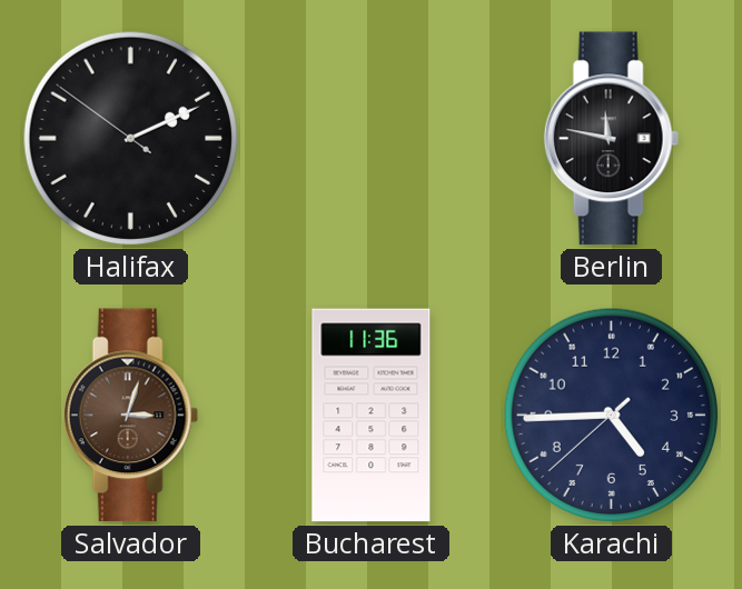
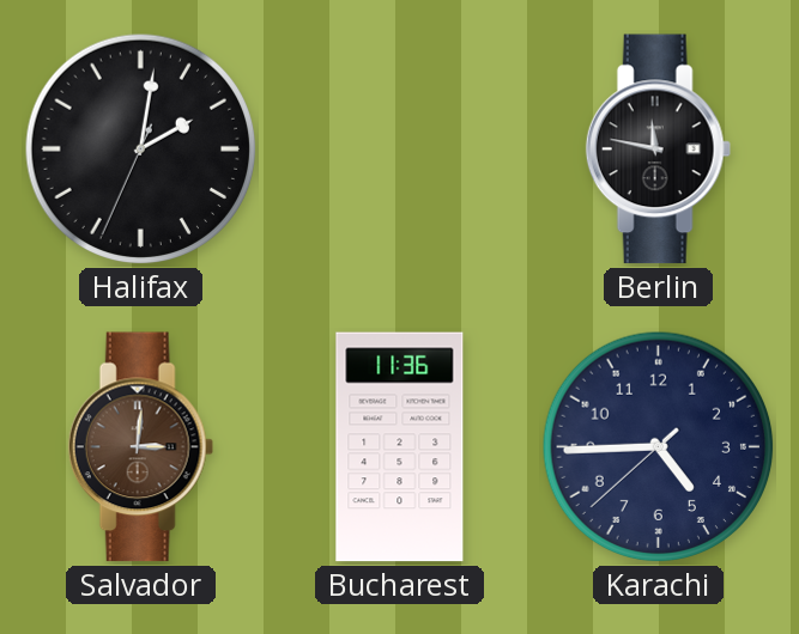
Halifax: 2:10 -> 2:01
Salvador: 3:03 -> 3:01
